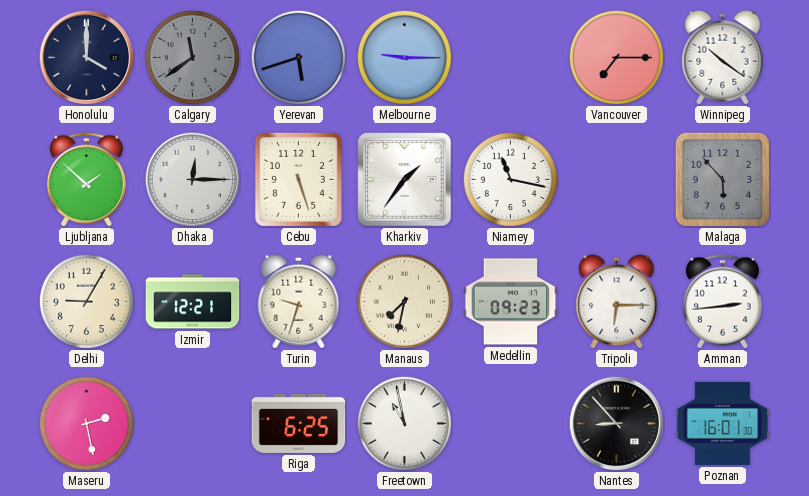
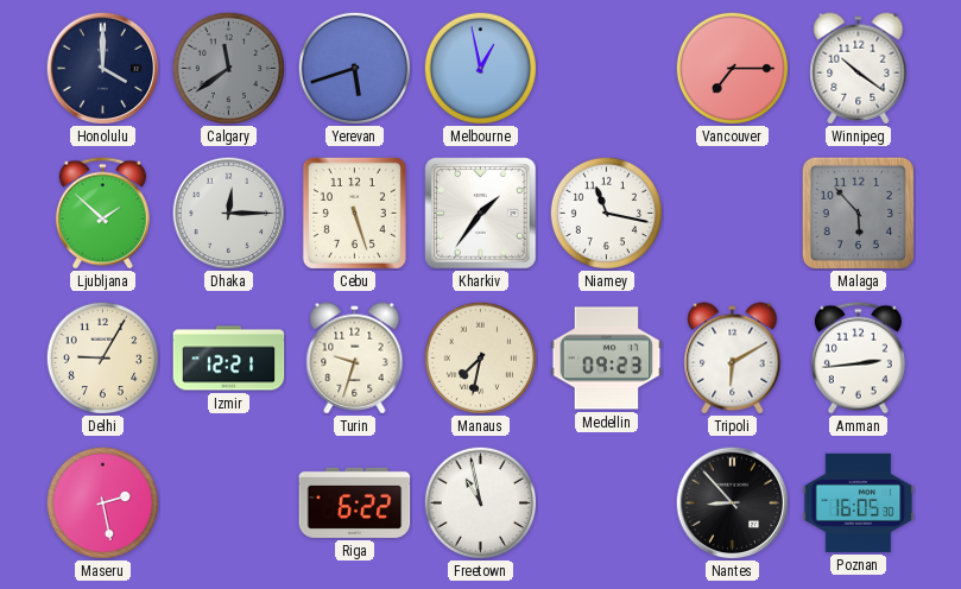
Melbourne: 9:15 -> 12:58
Tripoli: 6:15 -> 6:10
Riga: 6:25 -> 6:22
Poznan: 16:01 -> 16:05
